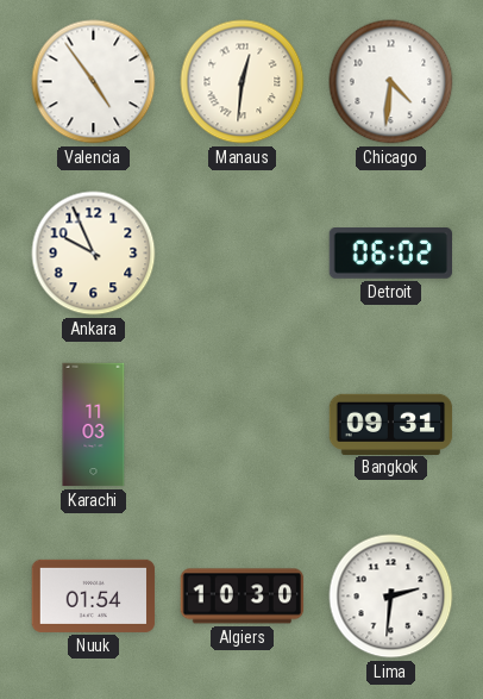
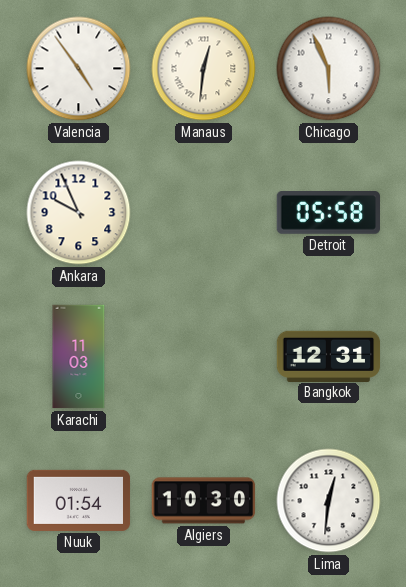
Chicago: 4:31 -> 5:56
Detroit: 06:02 -> 05:58
Bangkok: 09:31 -> 12:31
Lima: 2:31 -> 12:31
